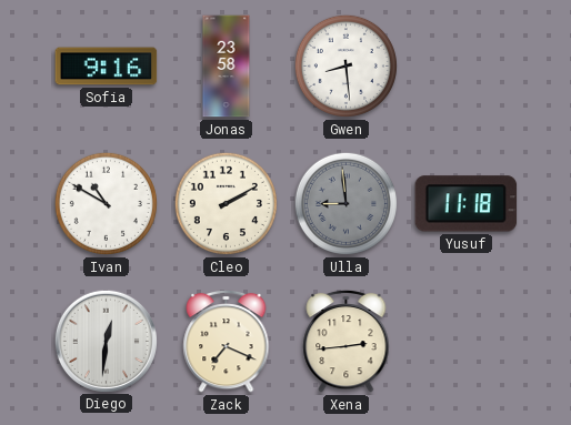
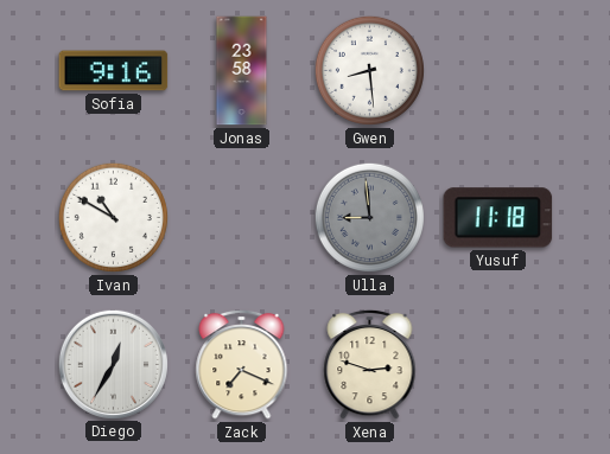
Cleo: 2:10 -> none
Diego: 12:31 -> 12:35
Xena: 2:44 -> 2:48
